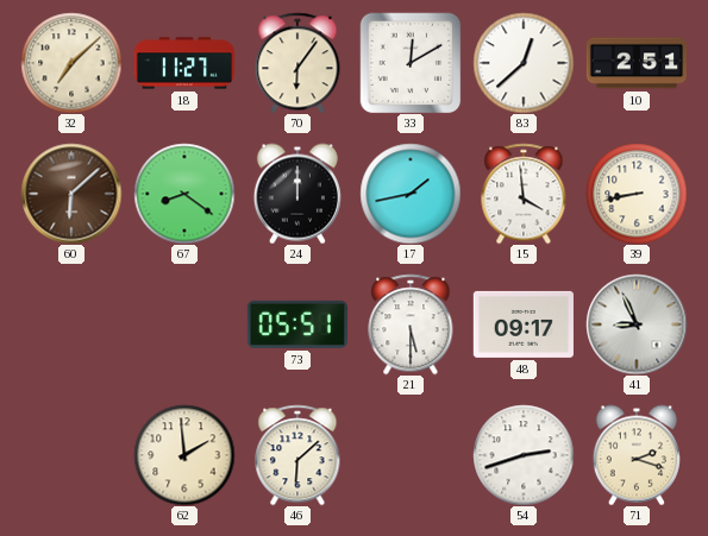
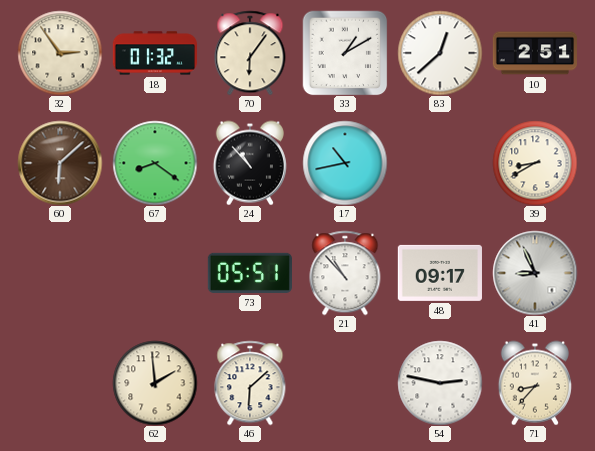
32: 7:08 -> 2:54
18: 11:27 -> 01:32
33: 12:10 -> 1:10
24: 12:00 -> 10:53
17: 1:43 -> 10:43
15: 3:59 -> none
39: 8:43 -> 8:40
21: 5:30 -> 10:53
54: 2:42 -> 2:47
71: 2:18 -> 8:37
